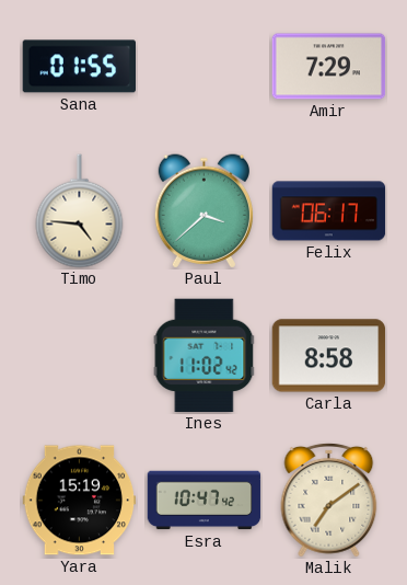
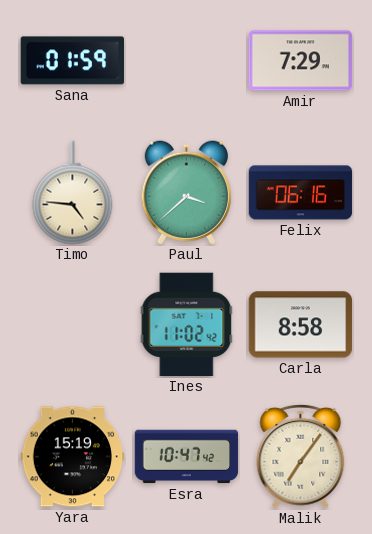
Sana: 01:55 -> 01:59
Felix: 06:17 -> 06:16
Malik: 7:09 -> 7:06
